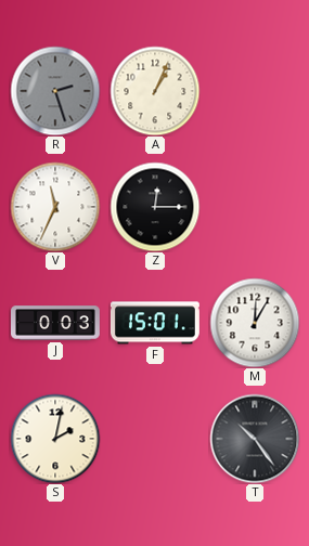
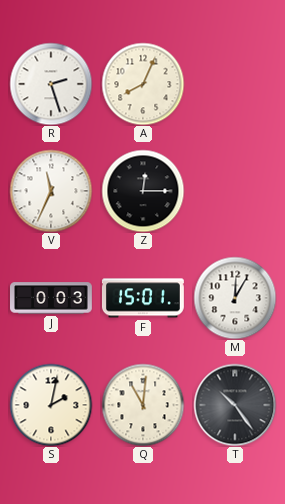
R dial: grey -> white
A: 1:04 -> 8:04
Q: none -> 11:01
